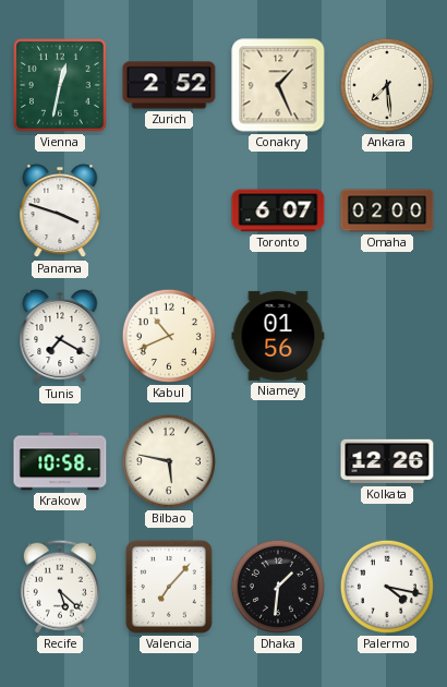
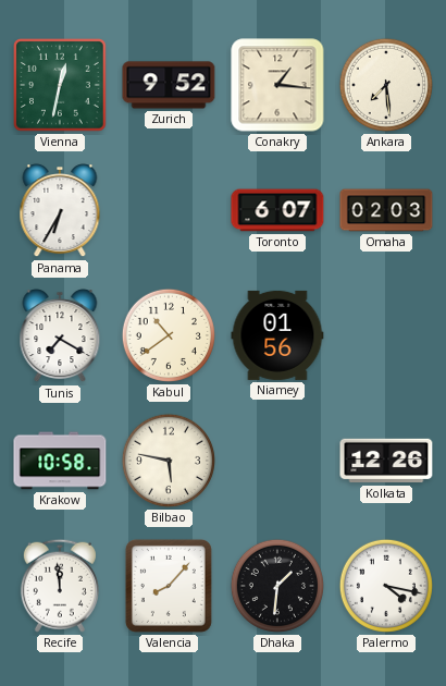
Zurich: 2:52 -> 9:52
Conakry: 1:26 -> 1:16
Panama: 3:48 -> 6:35
Omaha: 02:00 -> 02:03
Kabul: 10:41 -> 10:39
Recife: 5:22 -> 11:59
Valencia: 7:07 -> 8:07
